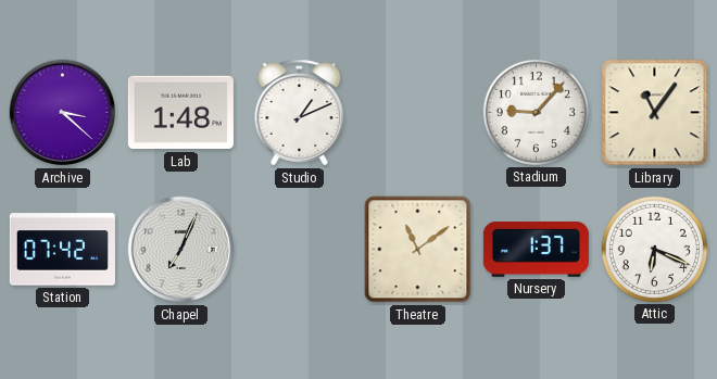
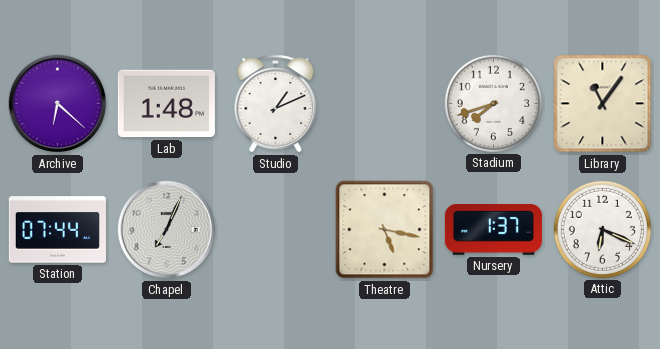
Archive: 3:22 -> 6:22
Stadium: 9:07 -> 7:42
Station: 07:42 -> 07:44
Theatre: 11:09 -> 5:17
